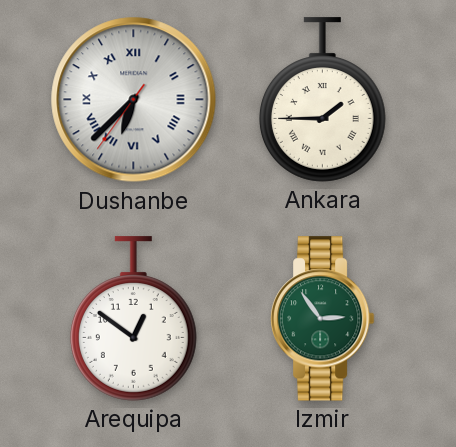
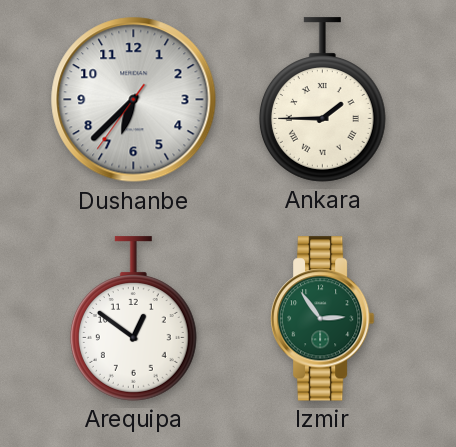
Dushanbe numerals: Roman -> Arabic
